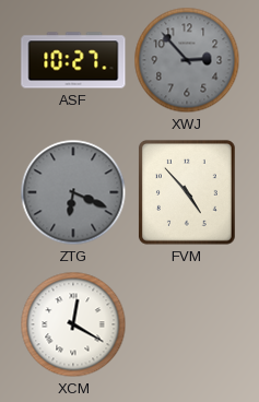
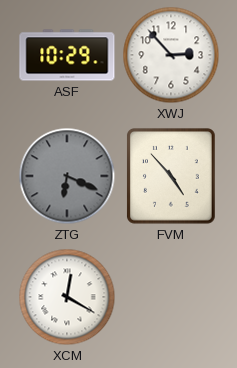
ASF: 10:27 -> 10:29
XWJ dial: grey -> white
